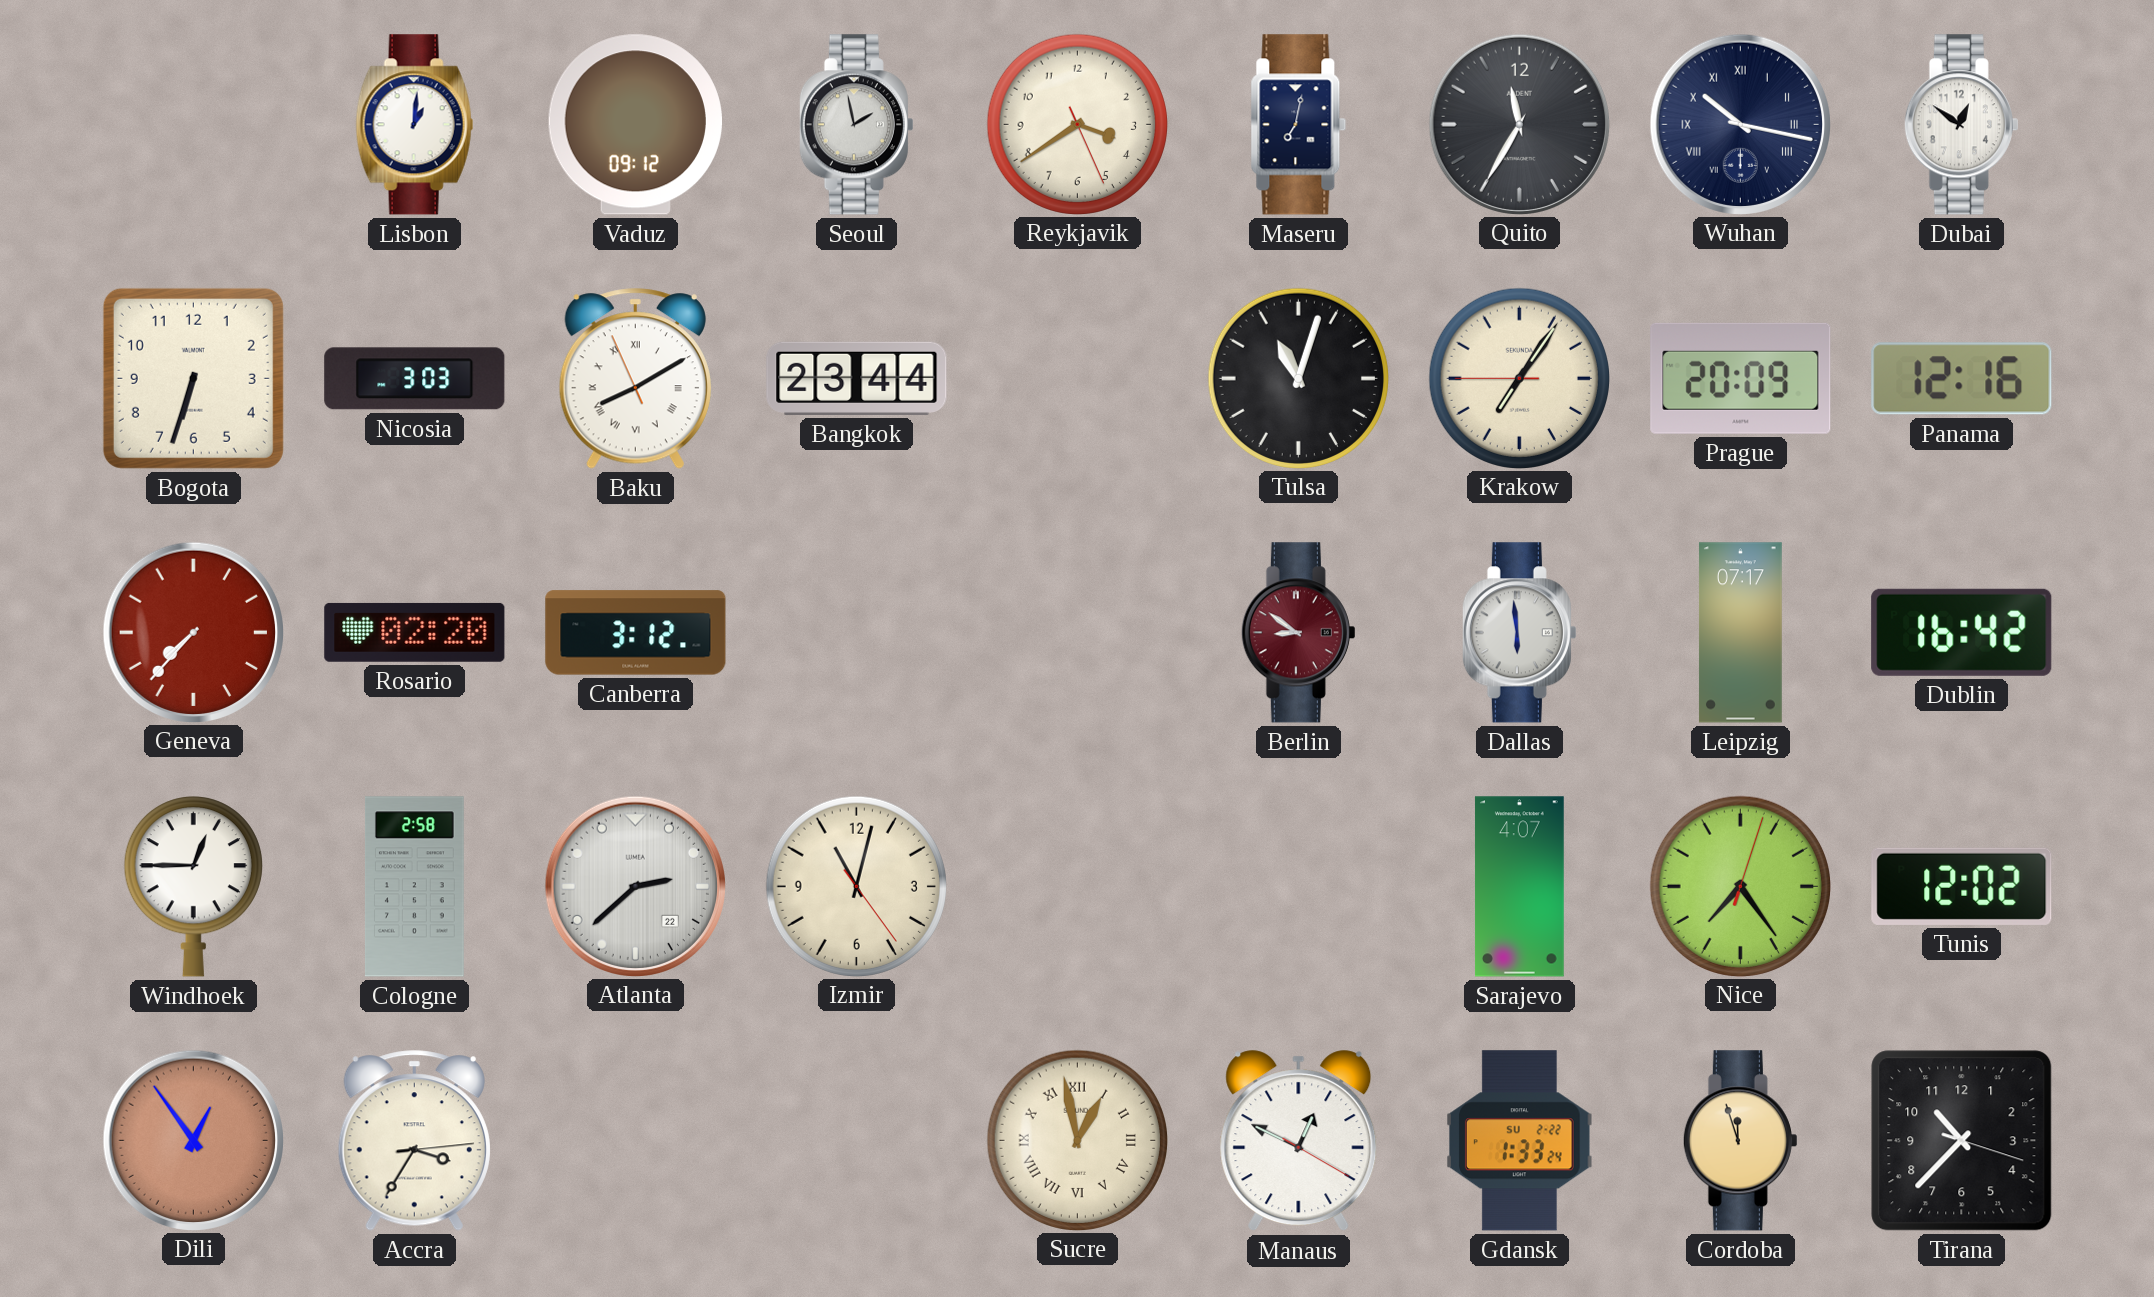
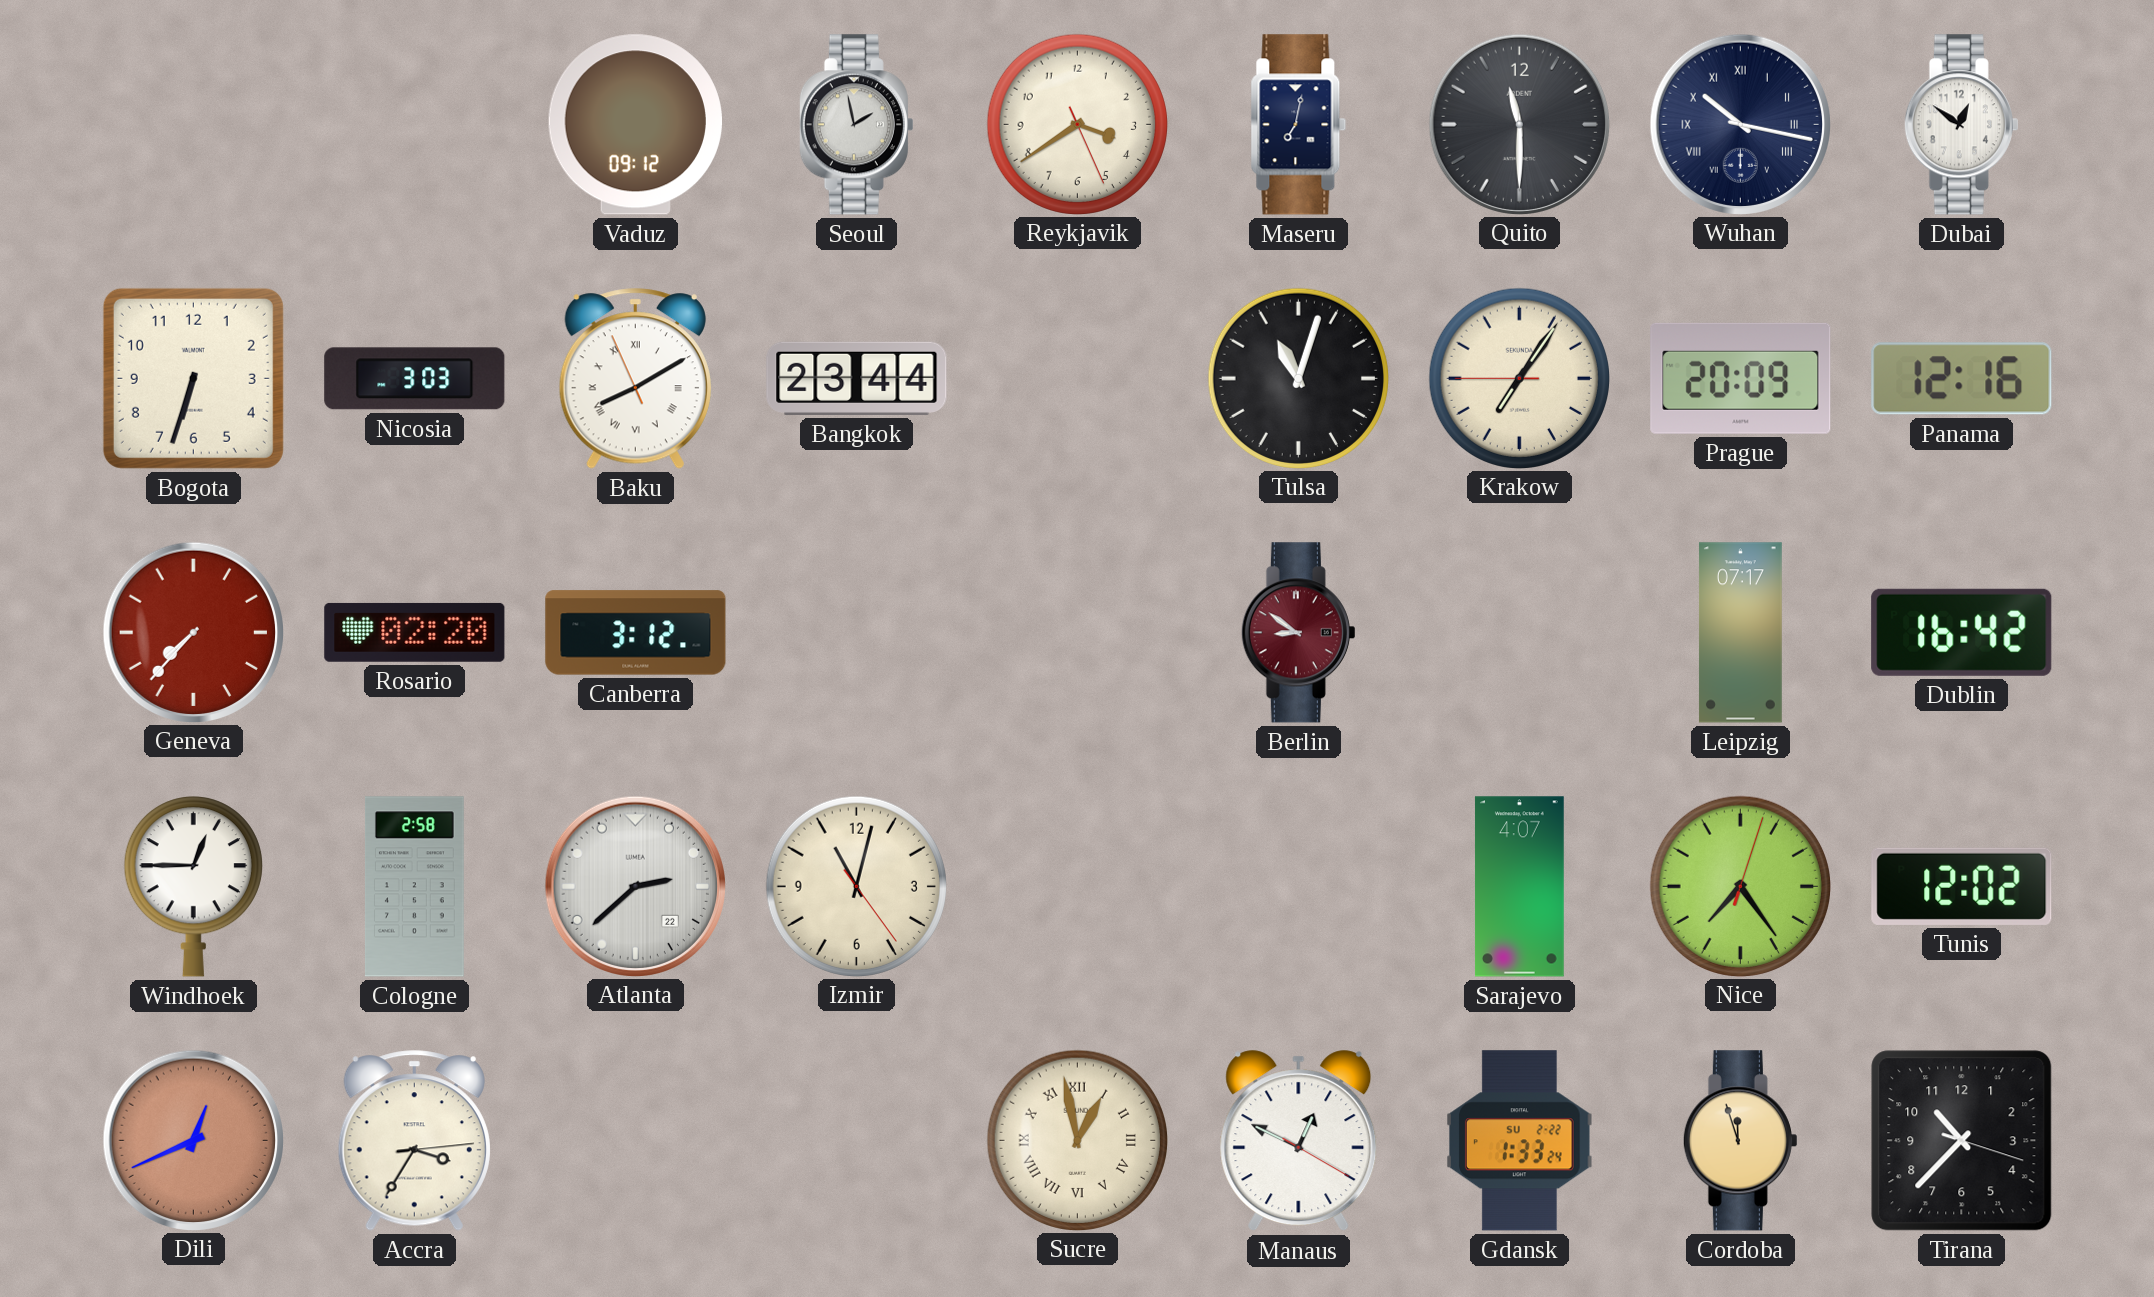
Lisbon: 1:01 -> none
Quito: 11:35 -> 11:30
Dallas: 5:59 -> none
Dili: 12:54 -> 12:41
